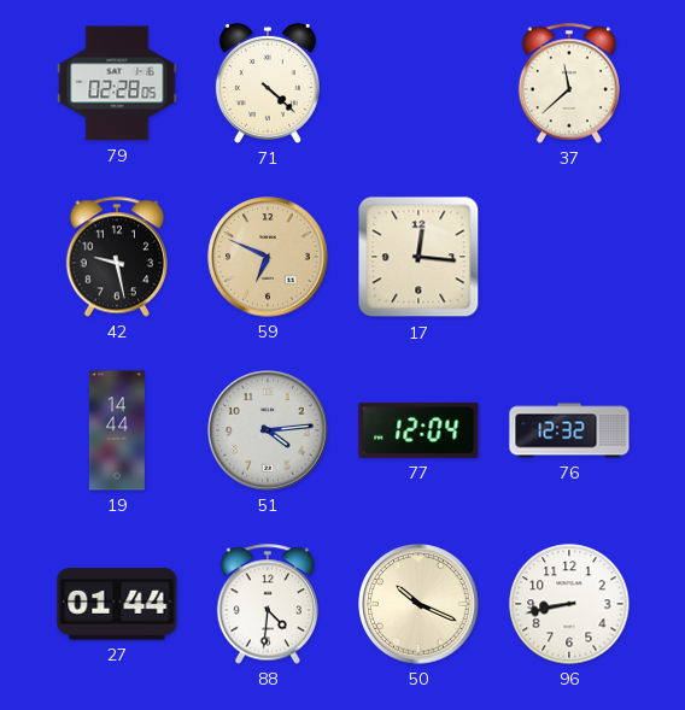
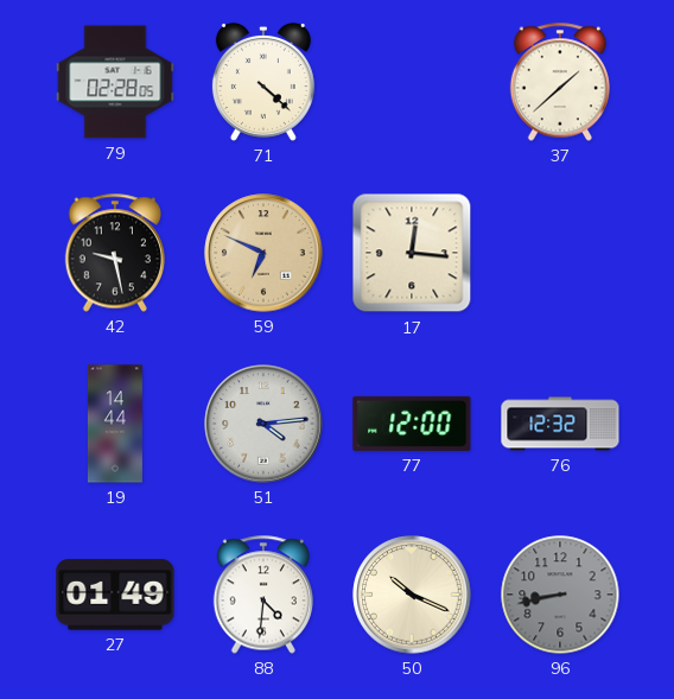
37: 11:38 -> 1:38
77: 12:04 -> 12:00
27: 01:44 -> 01:49
96 dial: white -> grey
